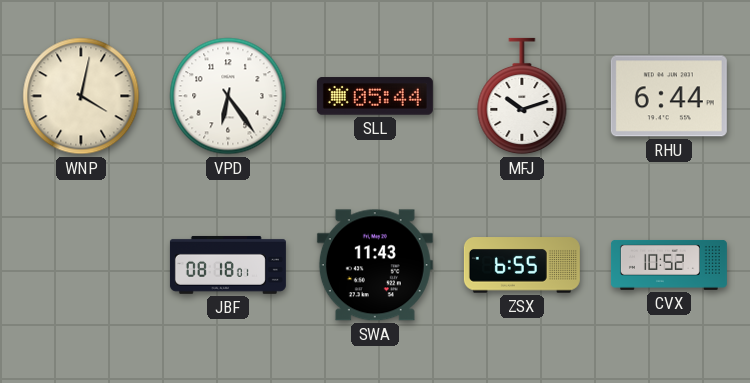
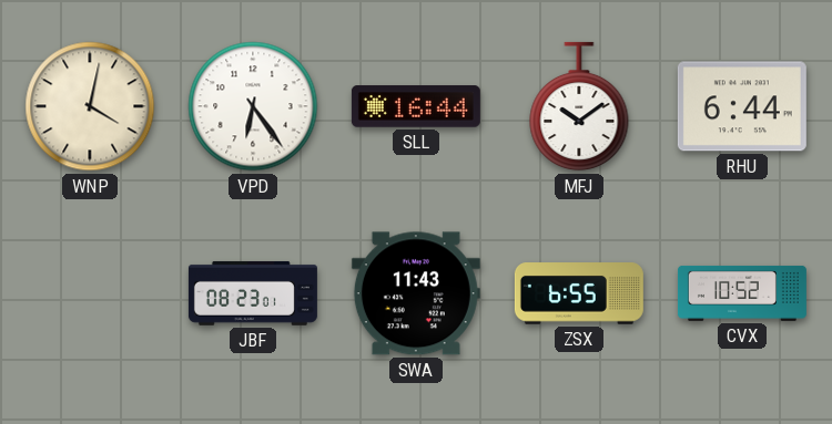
SLL: 05:44 -> 16:44
MFJ: 10:12 -> 10:09
JBF: 08:18 -> 08:23
